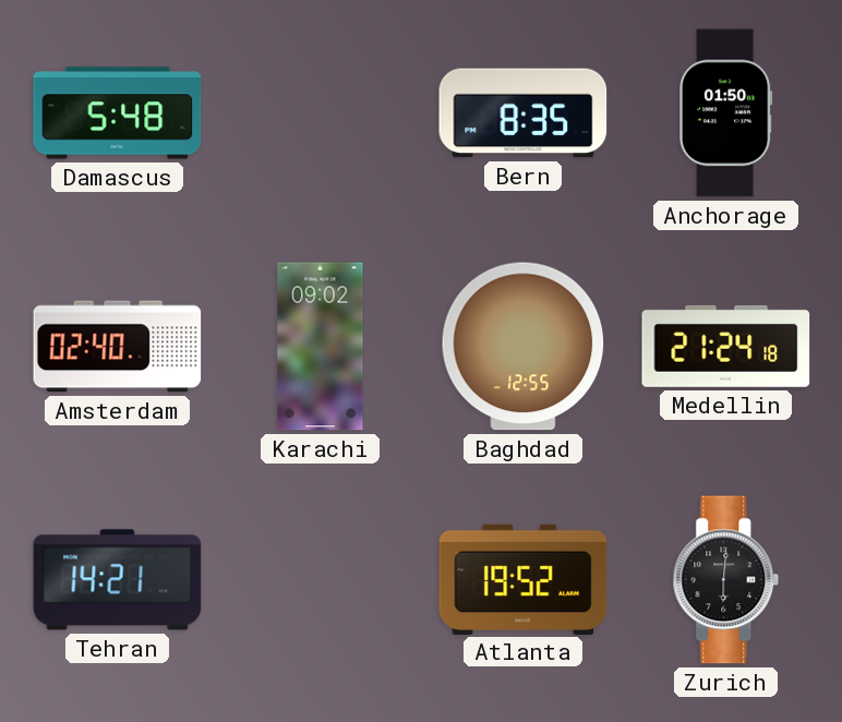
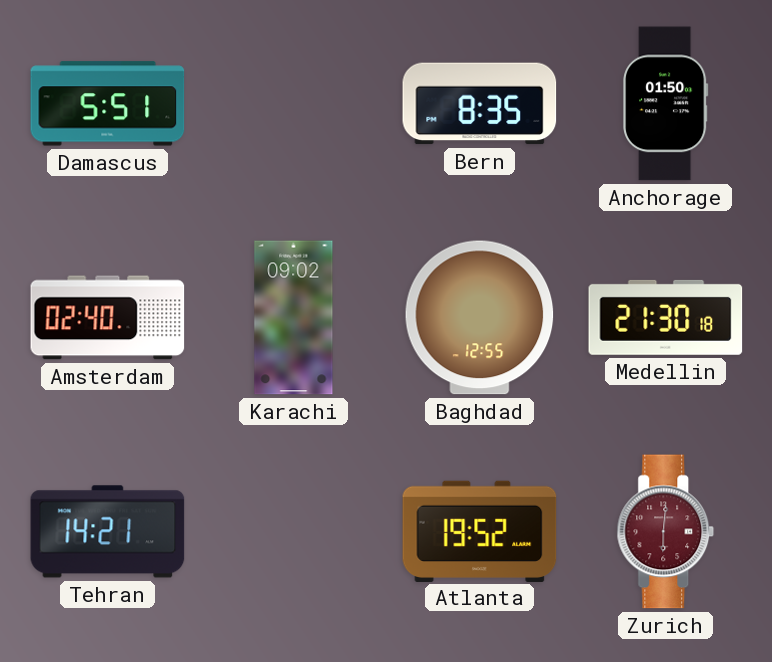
Damascus: 5:48 -> 5:51
Medellin: 21:24 -> 21:30
Zurich dial: black -> burgundy
